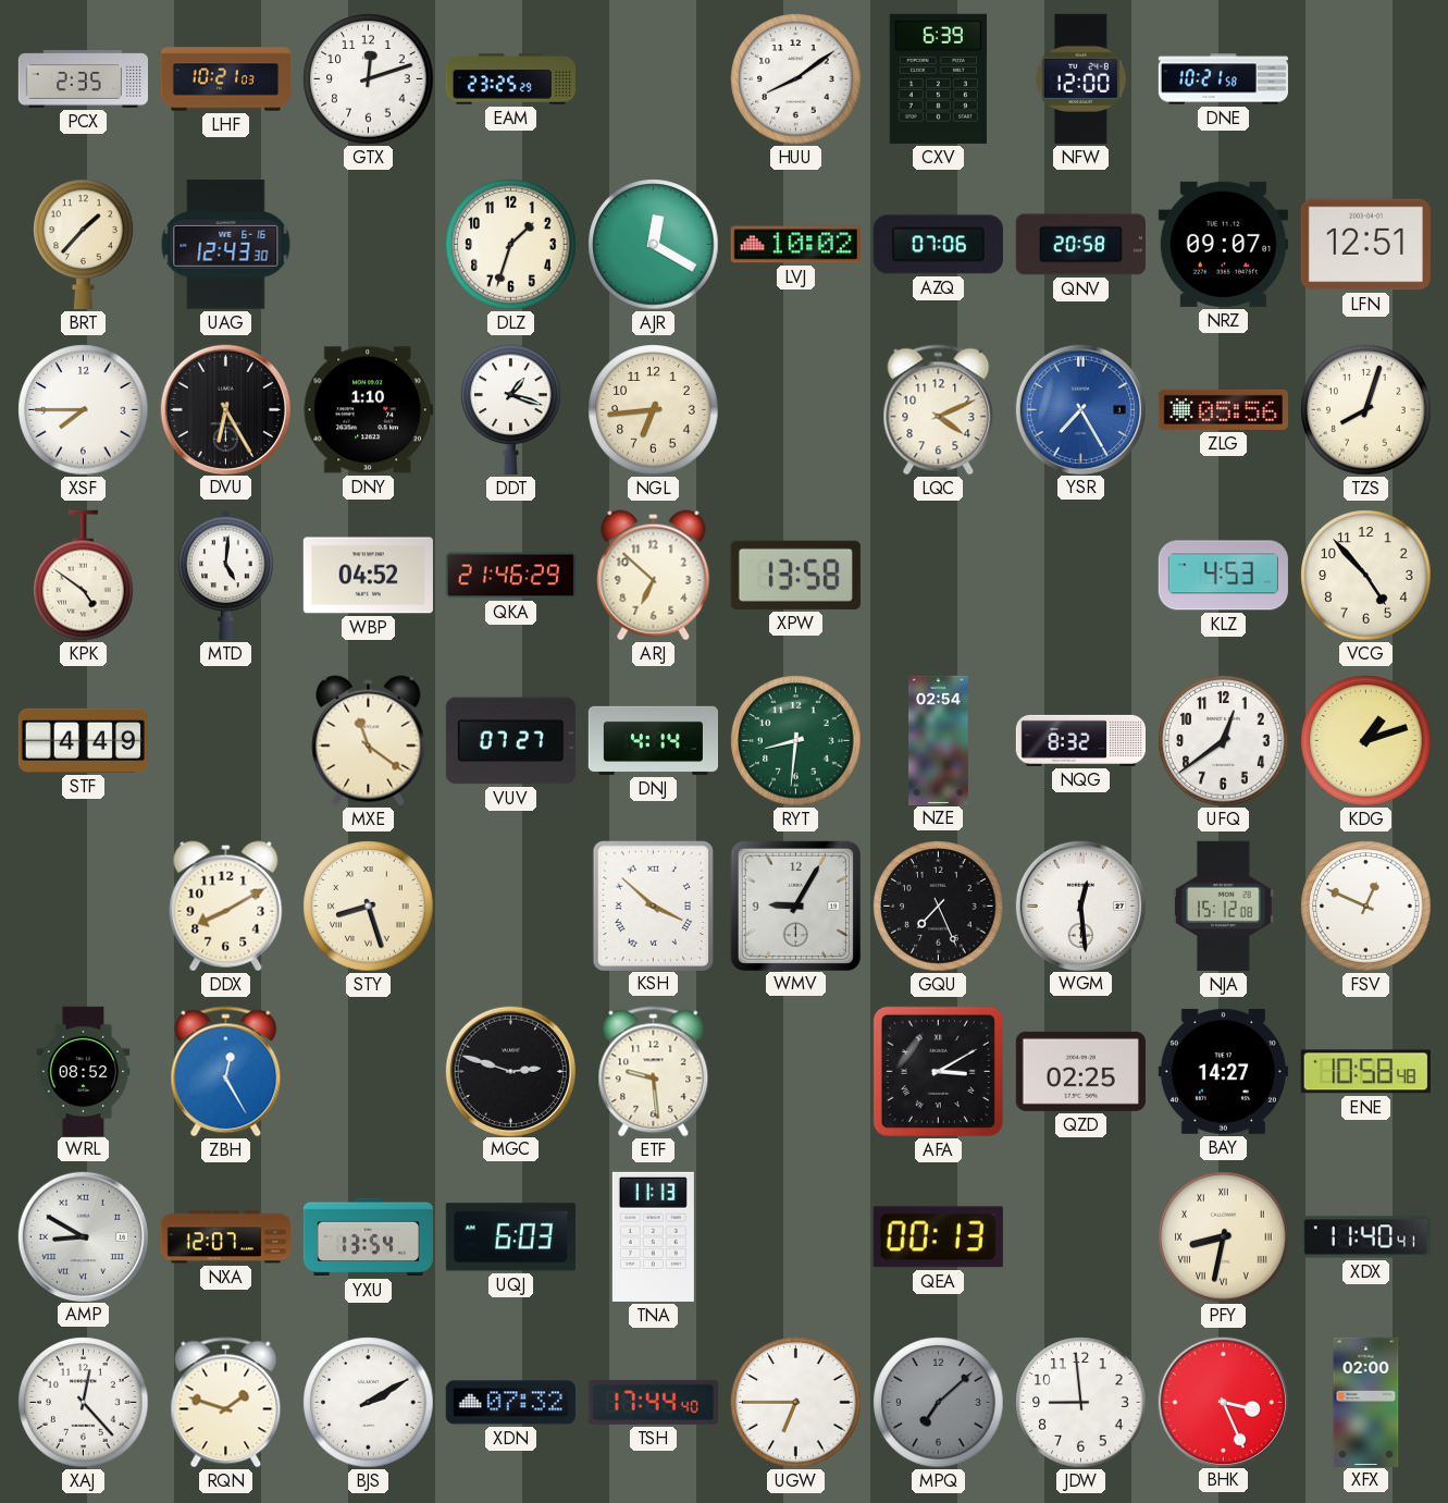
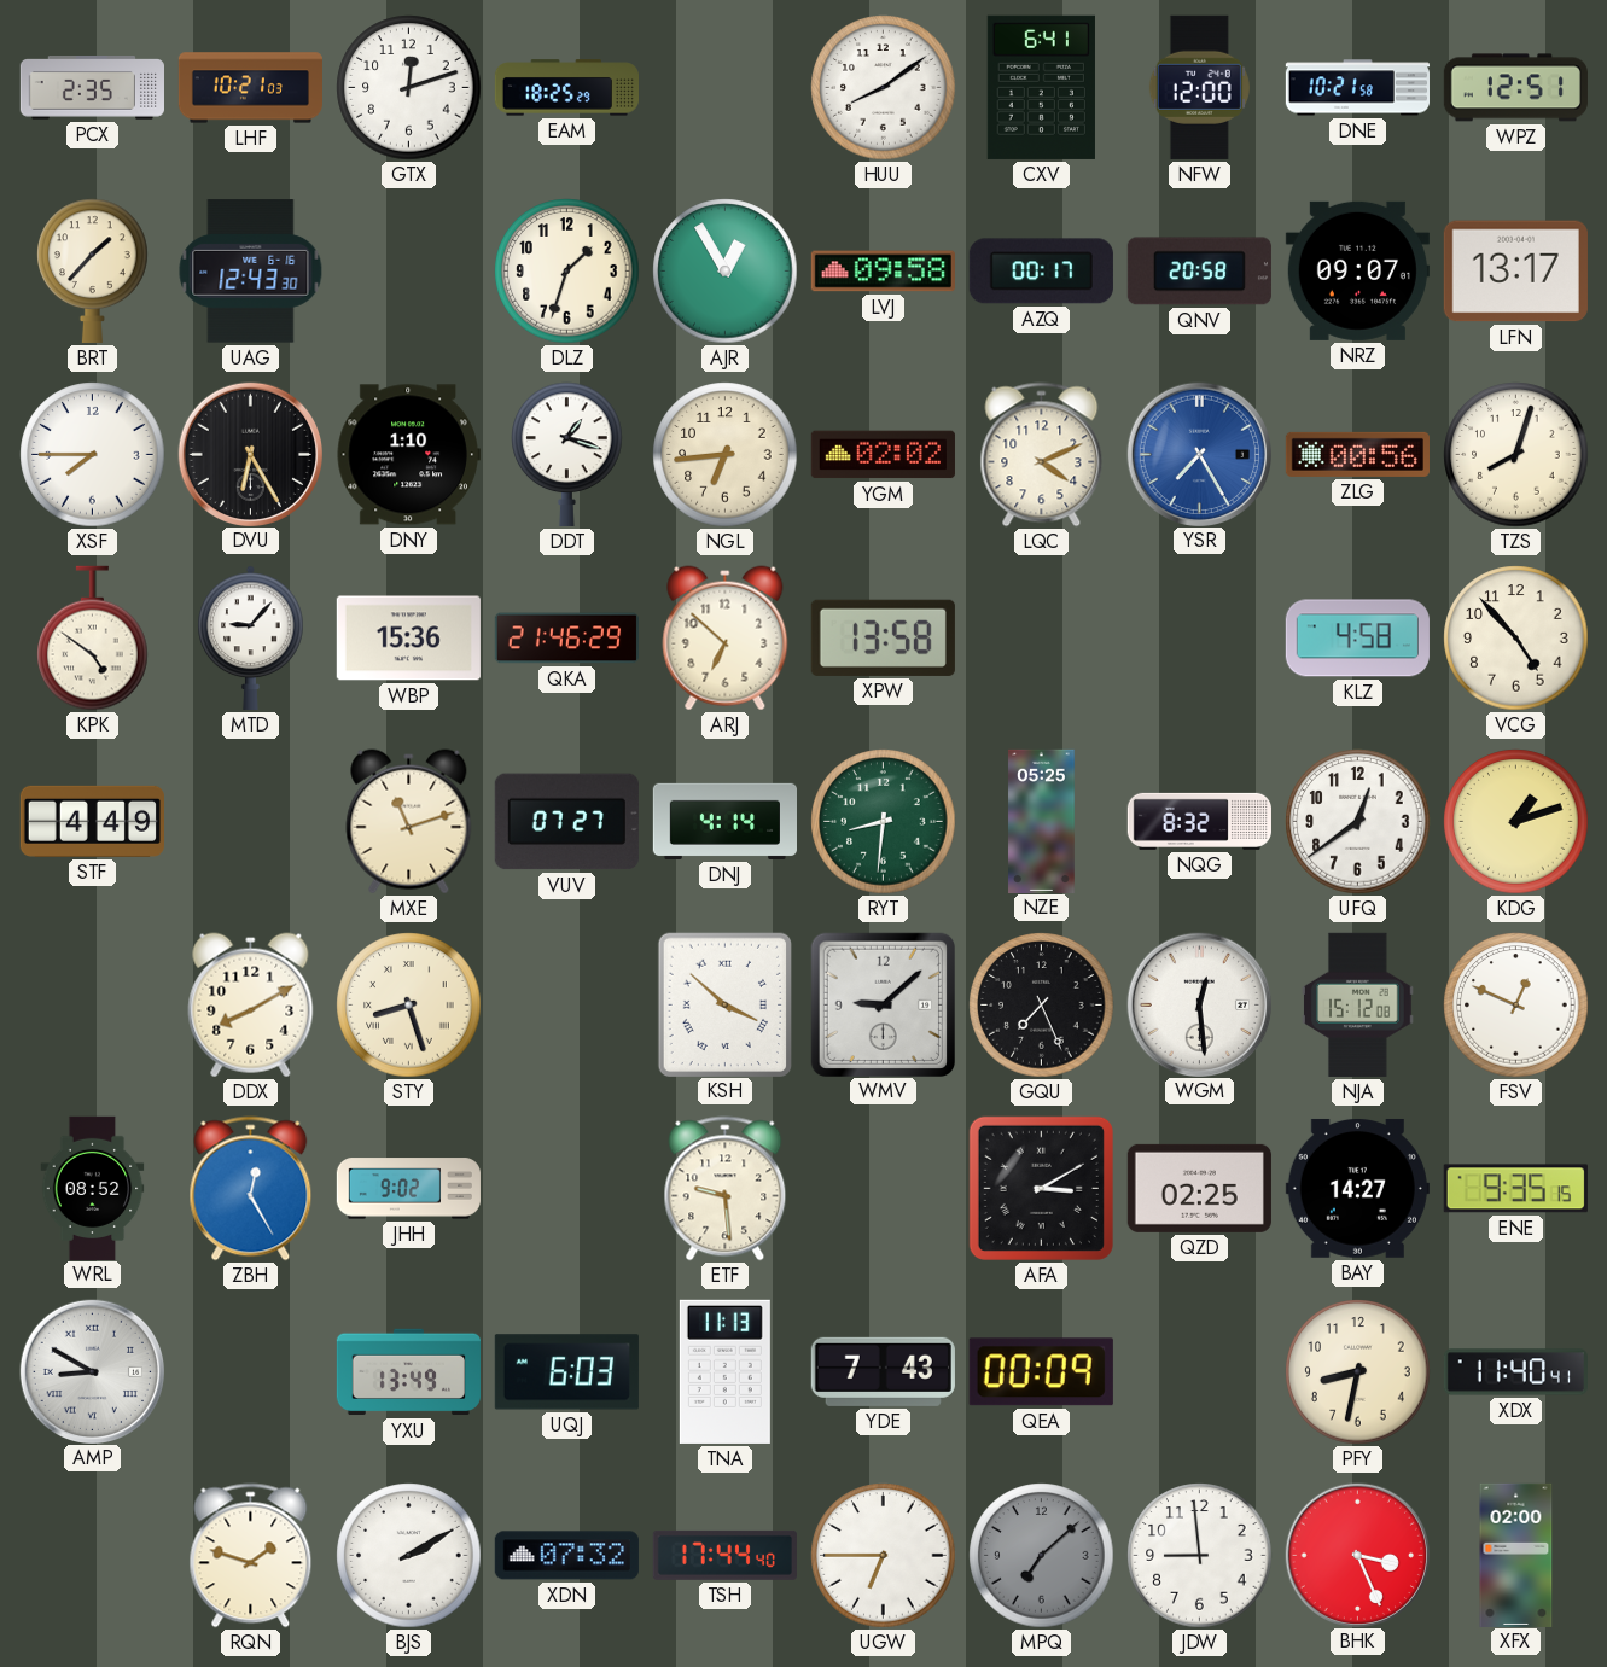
EAM: 23:25 -> 18:25
CXV: 6:39 -> 6:41
WPZ: none -> 12:51
AJR: 12:20 -> 12:55
LVJ: 10:02 -> 09:58
AZQ: 07:06 -> 00:17
LFN: 12:51 -> 13:17
YGM: none -> 02:02
ZLG: 05:56 -> 00:56
MTD: 5:01 -> 9:07
WBP: 04:52 -> 15:36
KLZ: 4:53 -> 4:58
MXE: 11:21 -> 11:12
NZE: 02:54 -> 05:25
WMV: 9:05 -> 9:08
JHH: none -> 9:02
MGC: 2:48 -> none
ENE: 10:58 -> 9:35
NXA: 12:07 -> none
YXU: 13:54 -> 13:49
YDE: none -> 7:43
QEA: 00:13 -> 00:09
PFY numerals: Roman -> Arabic
XAJ: 12:23 -> none
